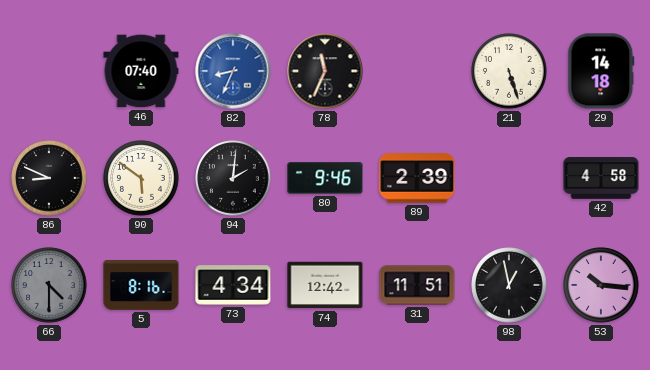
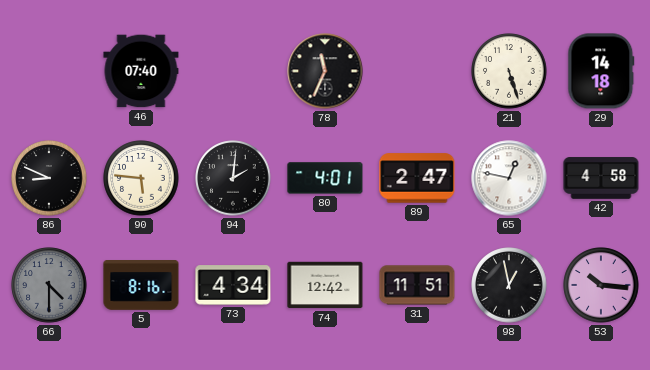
82: 8:34 -> none
90: 5:51 -> 5:46
80: 9:46 -> 4:01
89: 2:39 -> 2:47
65: none -> 12:47
